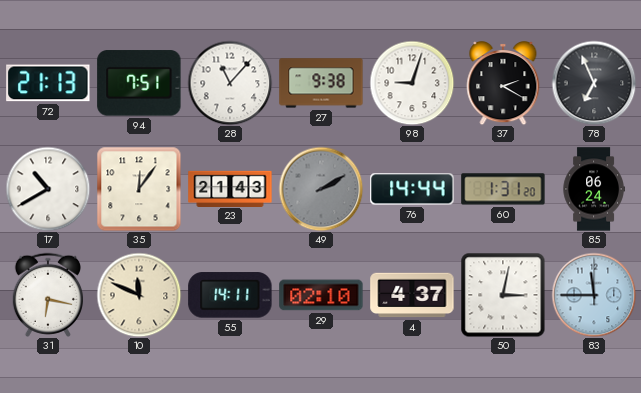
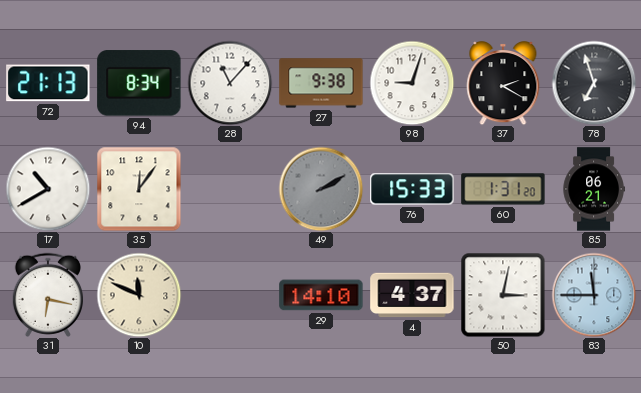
94: 7:51 -> 8:34
78: 6:56 -> 6:57
23: 21:43 -> none
76: 14:44 -> 15:33
85: 06:24 -> 06:21
55: 14:11 -> none
29: 02:10 -> 14:10
